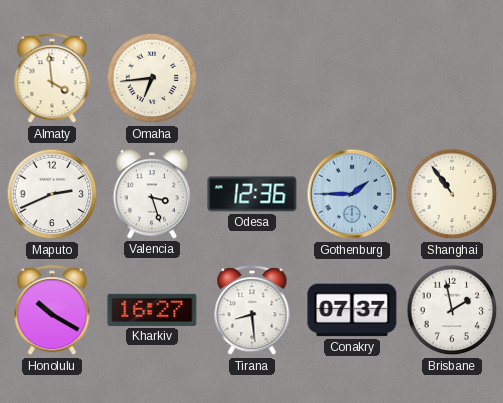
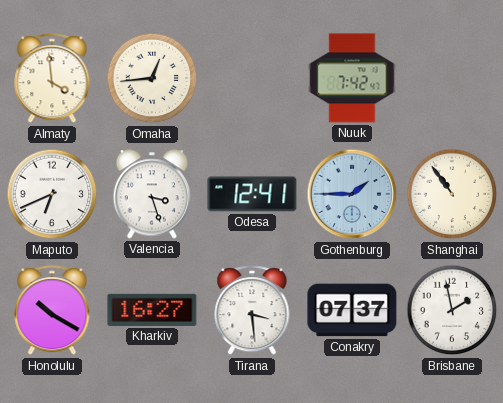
Omaha: 6:44 -> 12:44
Nuuk: none -> 7:42
Maputo: 2:41 -> 6:41
Odesa: 12:36 -> 12:41
Tirana: 8:29 -> 3:29
